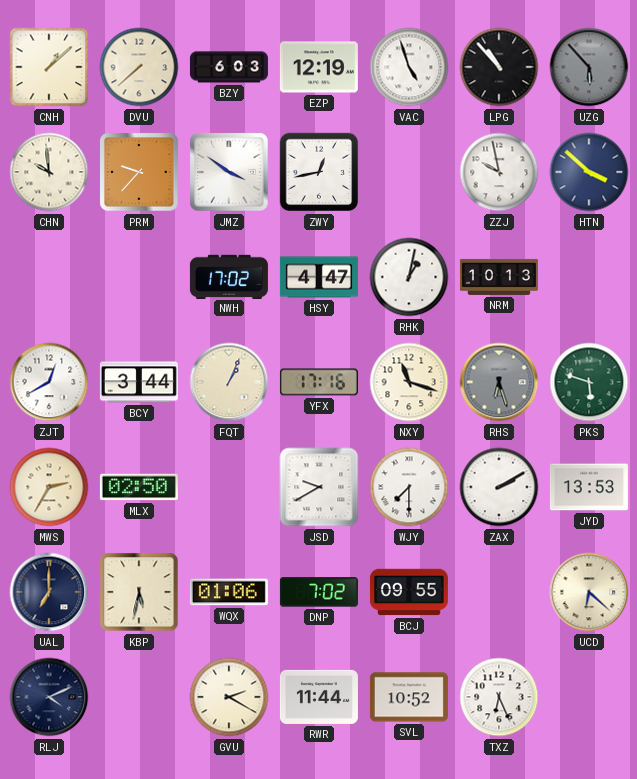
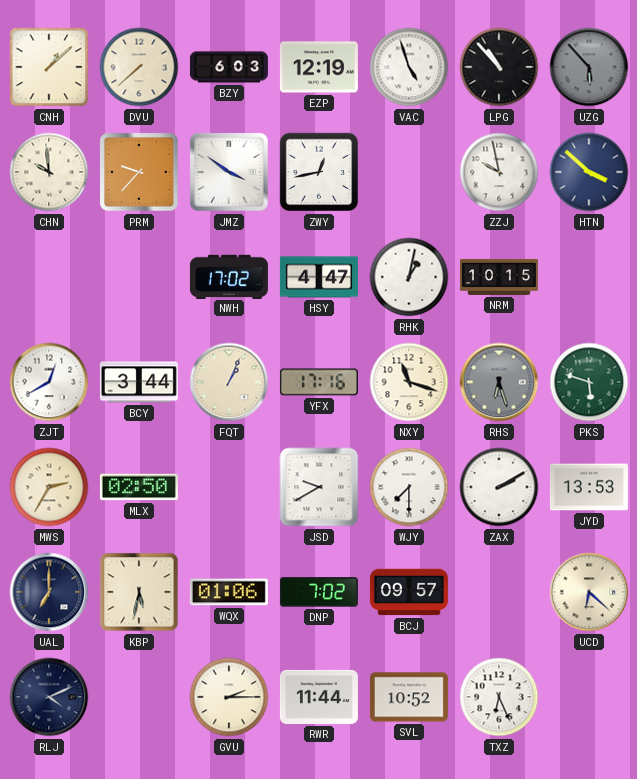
NRM: 10:13 -> 10:15
BCJ: 09:55 -> 09:57
GVU: 2:20 -> 2:15
